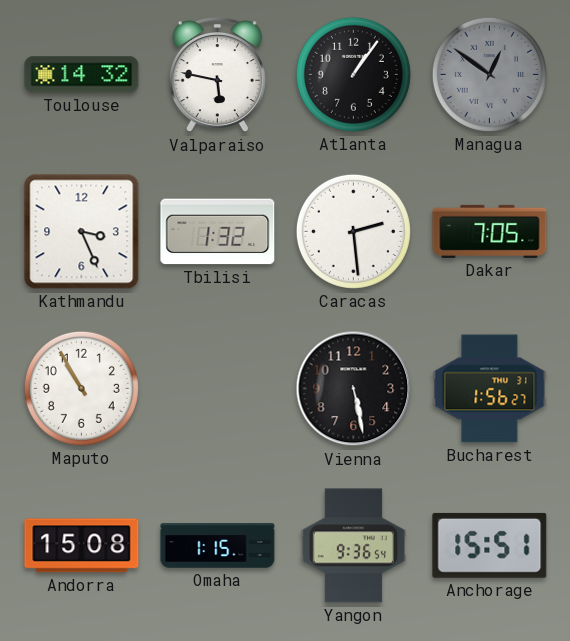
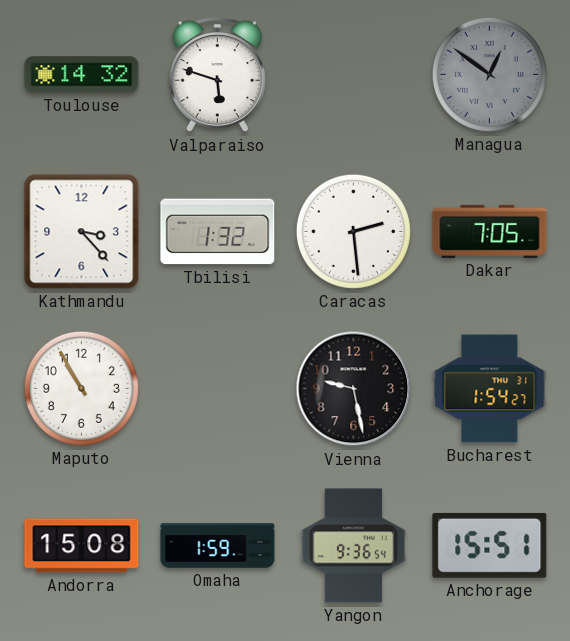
Valparaiso: 5:47 -> 5:48
Atlanta: 1:06 -> none
Kathmandu: 3:26 -> 3:23
Vienna: 5:28 -> 9:28
Bucharest: 1:56 -> 1:54
Omaha: 1:15 -> 1:59
